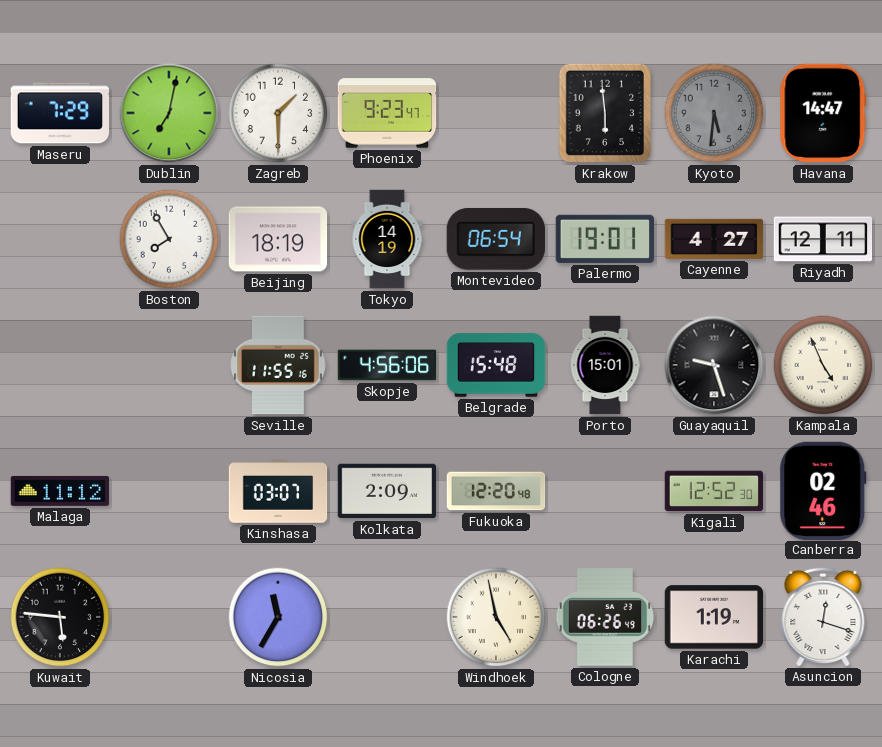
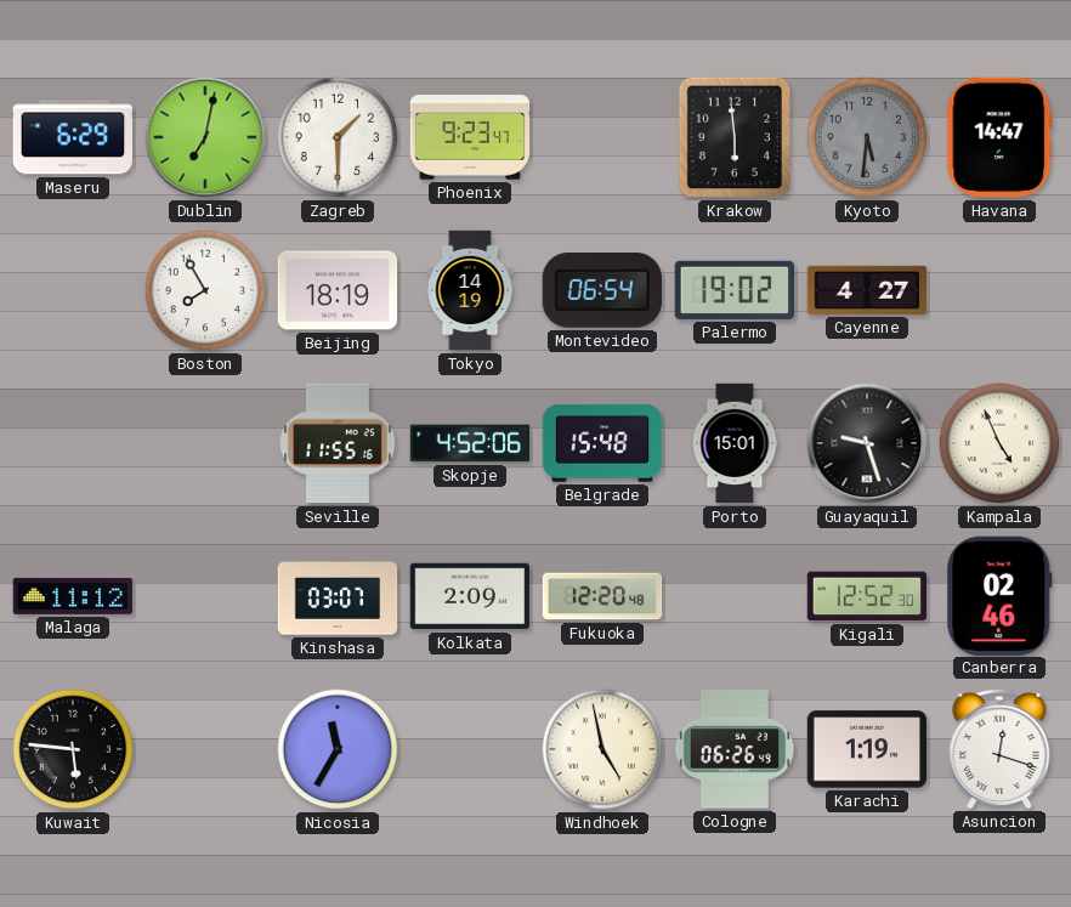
Maseru: 7:29 -> 6:29
Palermo: 19:01 -> 19:02
Riyadh: 12:11 -> none
Skopje: 4:56 -> 4:52
